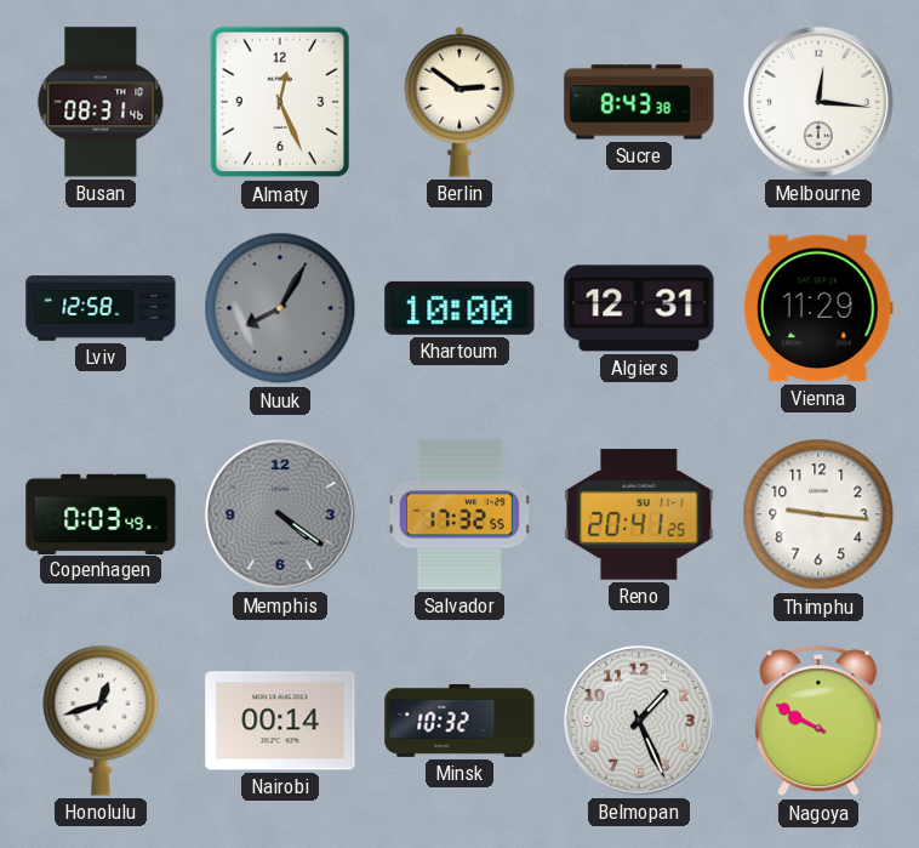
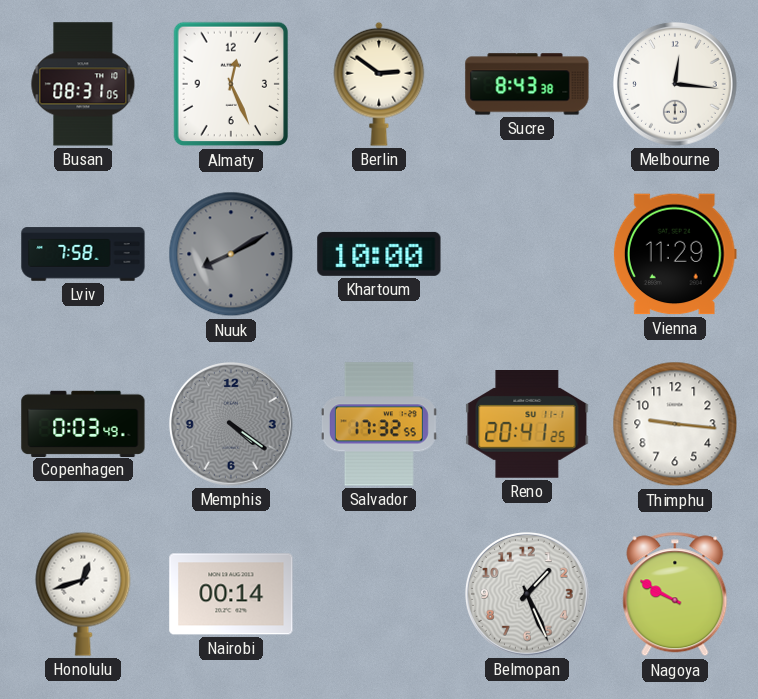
Busan: 08:31:46 -> 08:31:05
Lviv: 12:58 -> 7:58
Nuuk: 8:05 -> 8:10
Algiers: 12:31 -> none
Minsk: 10:32 -> none
